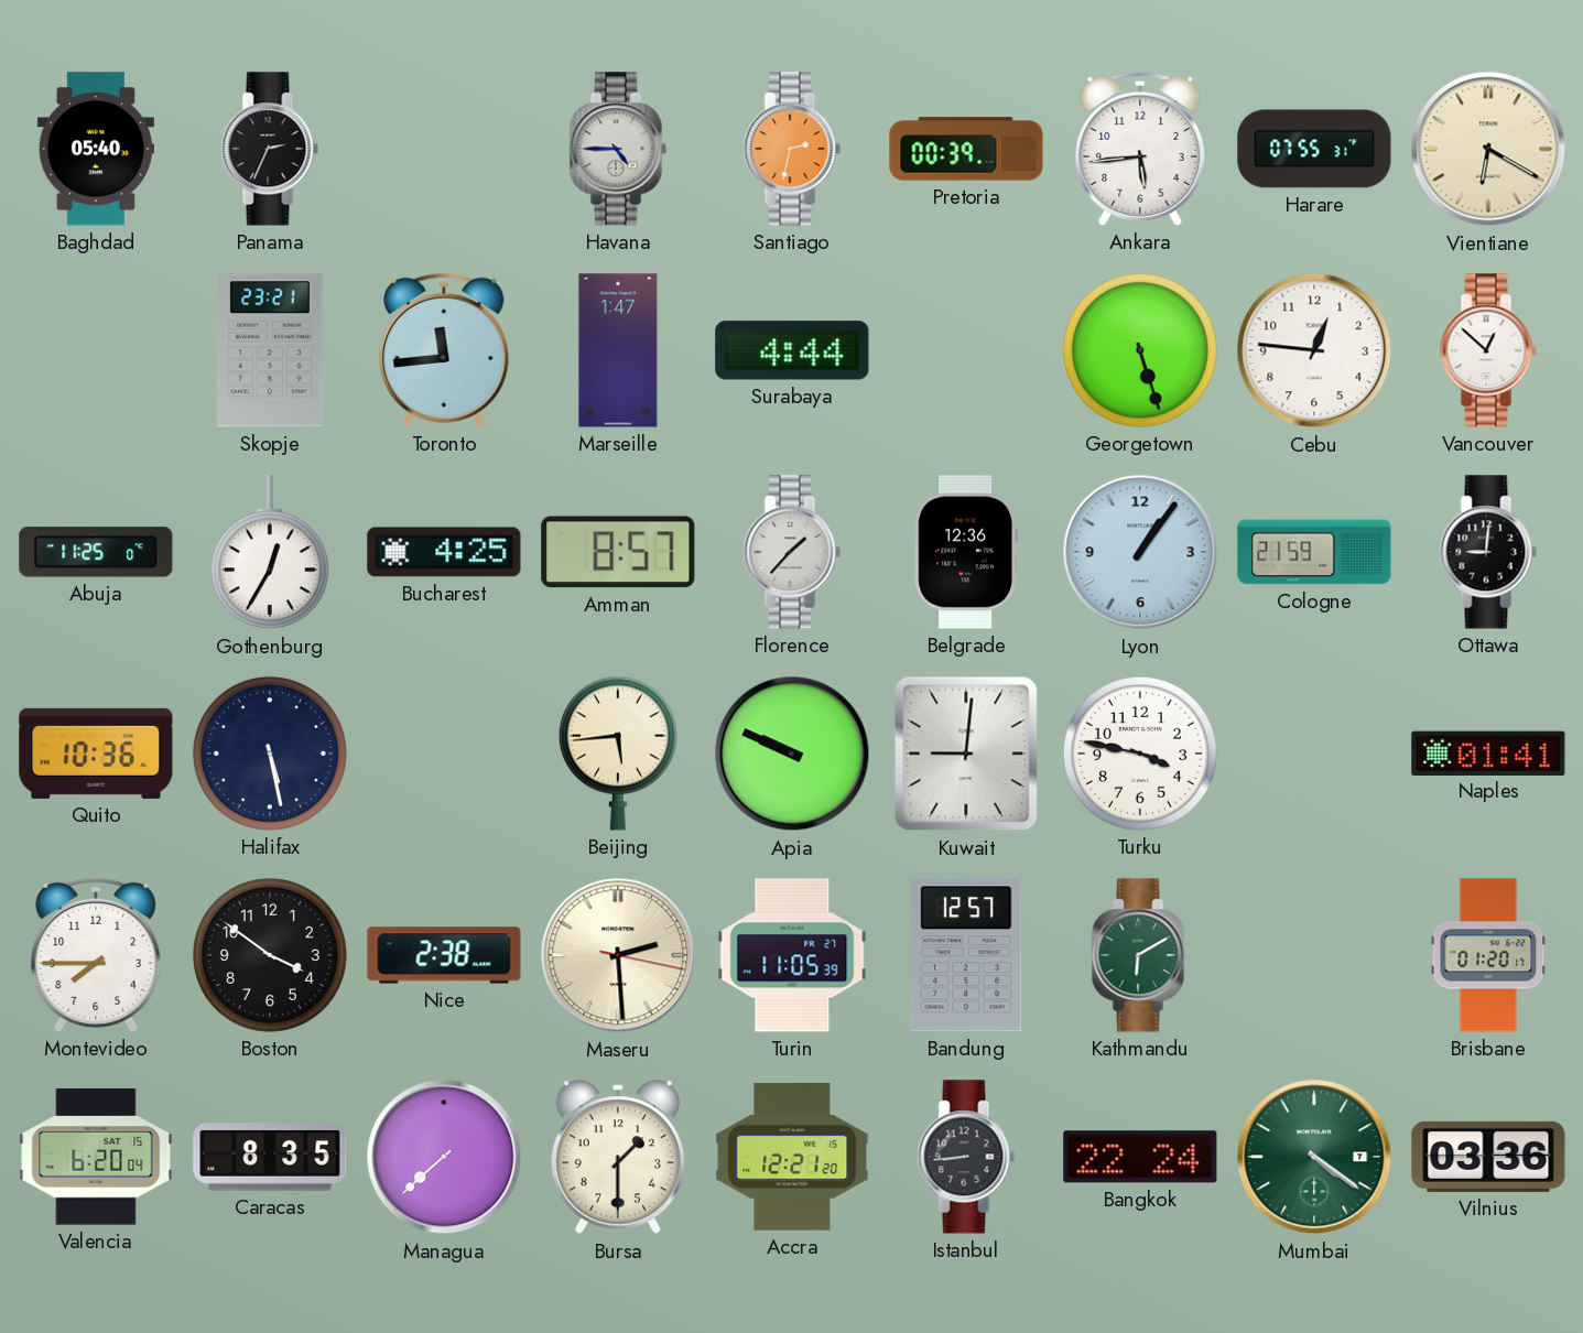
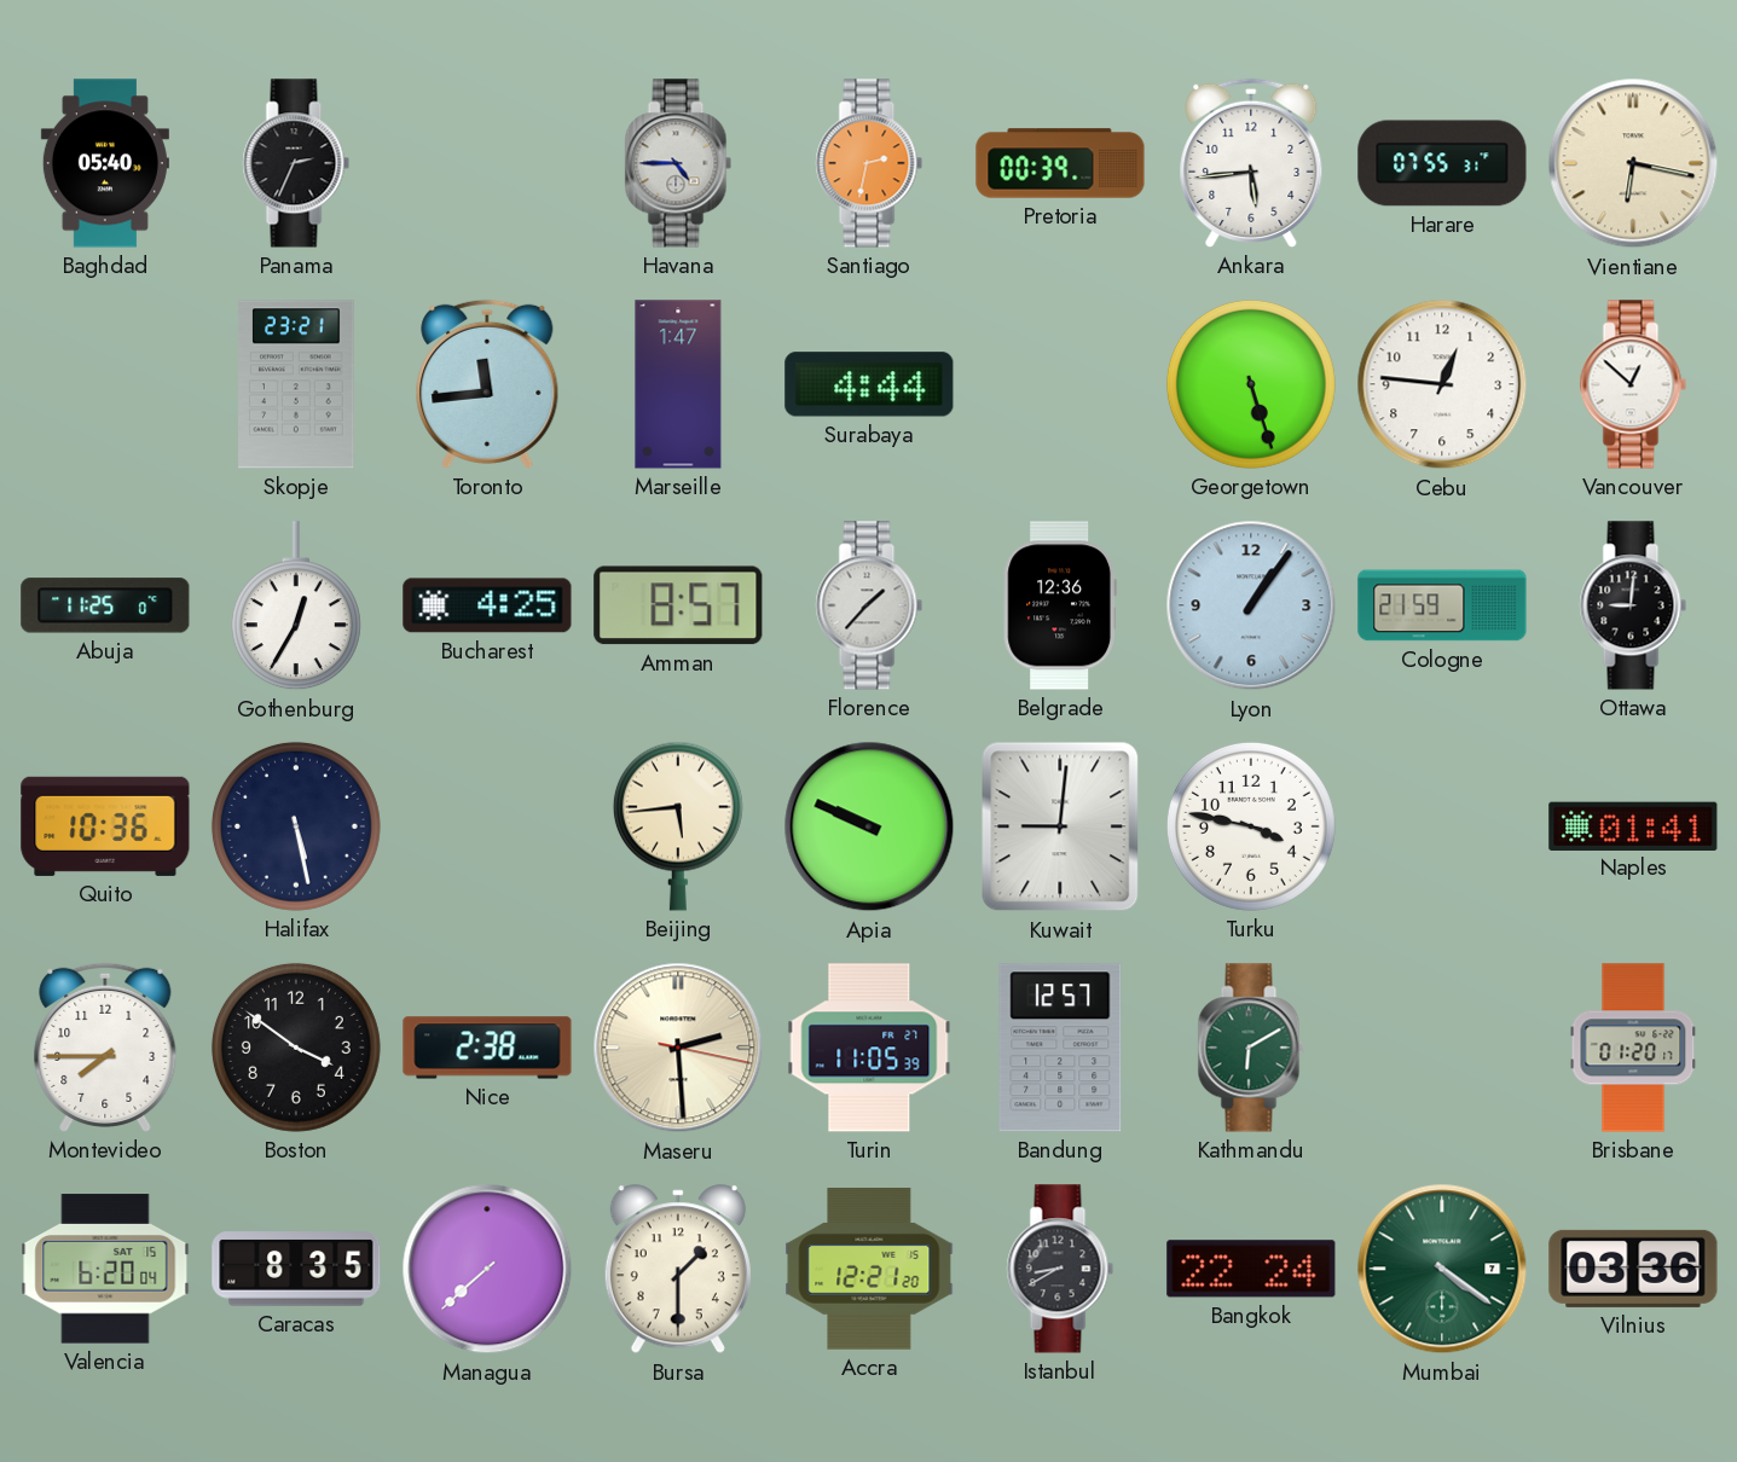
Vientiane: 6:20 -> 6:17
Istanbul: 8:44 -> 8:40
